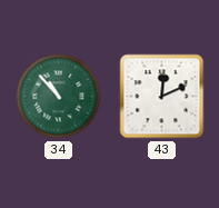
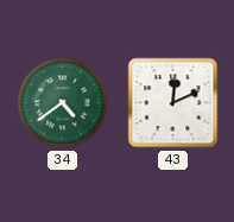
34: 10:53 -> 4:39
